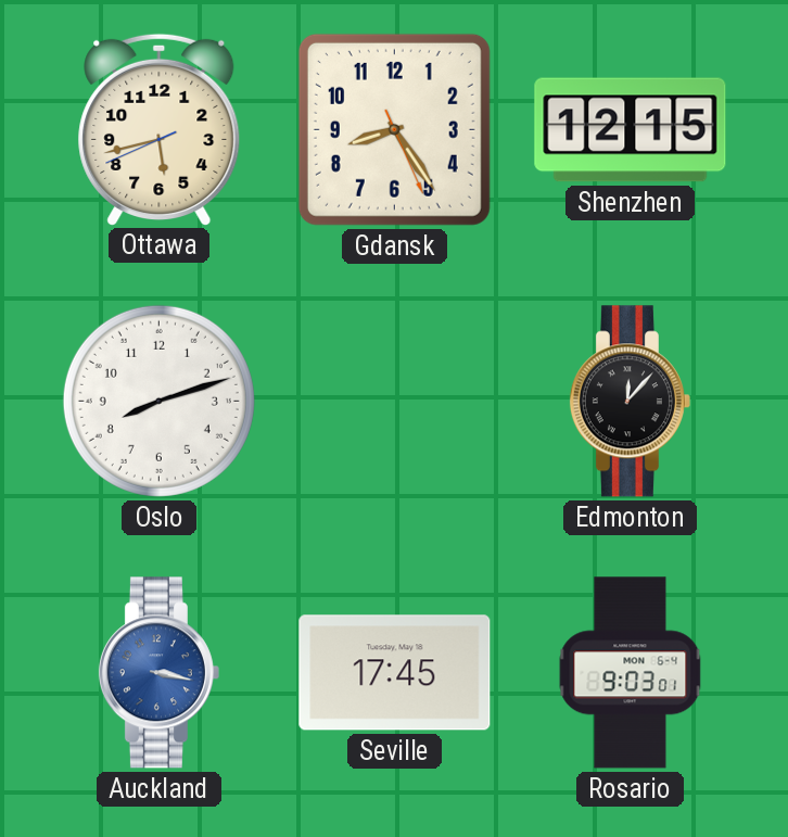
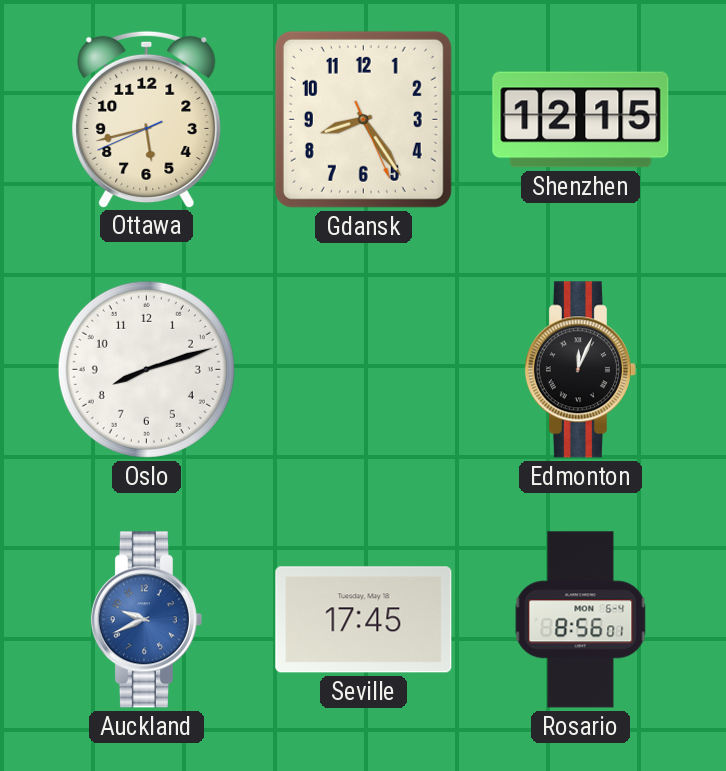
Edmonton: 12:07 -> 12:04
Auckland: 3:17 -> 9:41
Rosario: 9:03 -> 8:56
